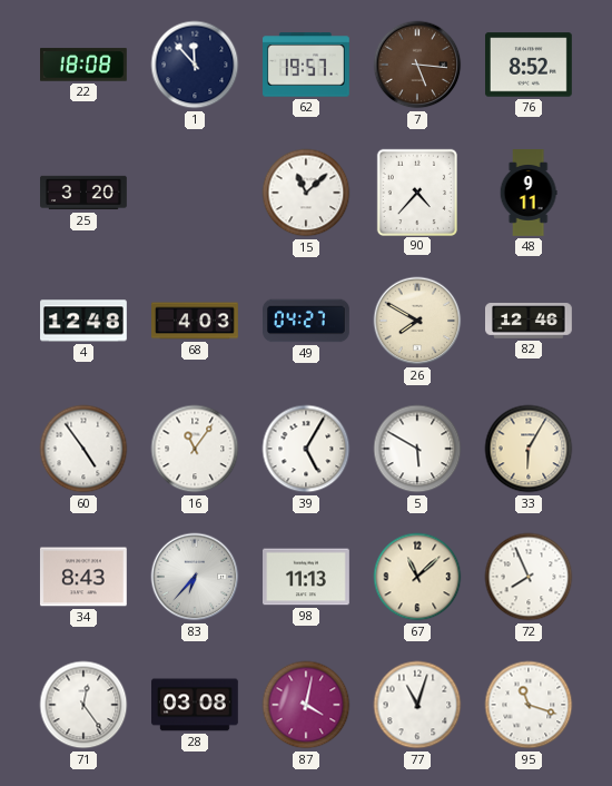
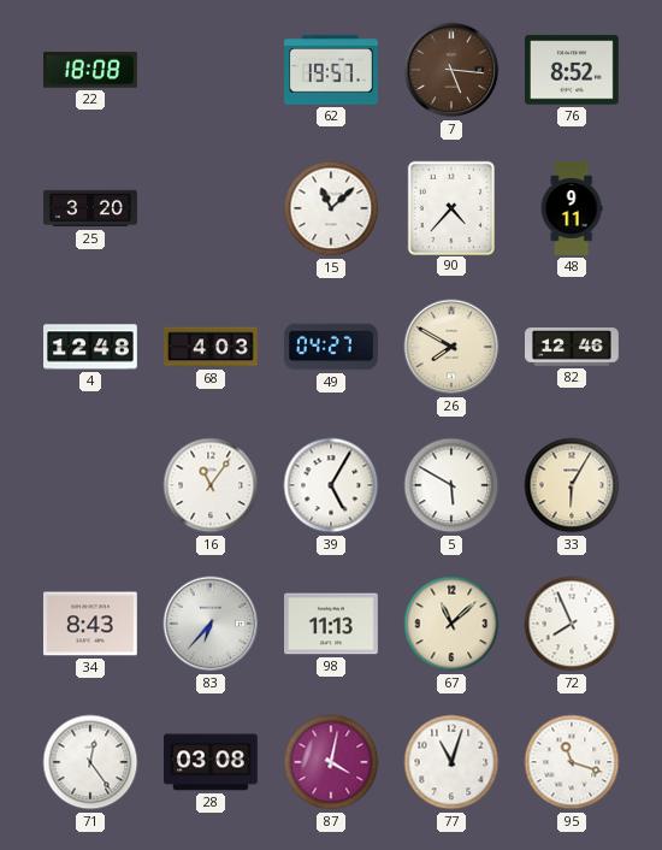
1: 11:53 -> none
60: 4:54 -> none
